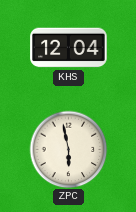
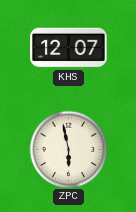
KHS: 12:04 -> 12:07
